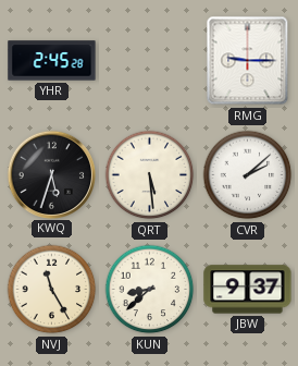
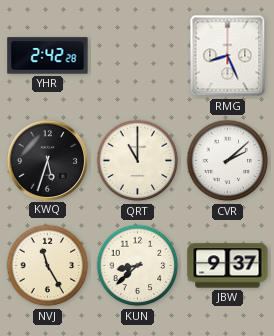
YHR: 2:45 -> 2:42
RMG: 9:15 -> 8:26
QRT: 5:29 -> 11:00
